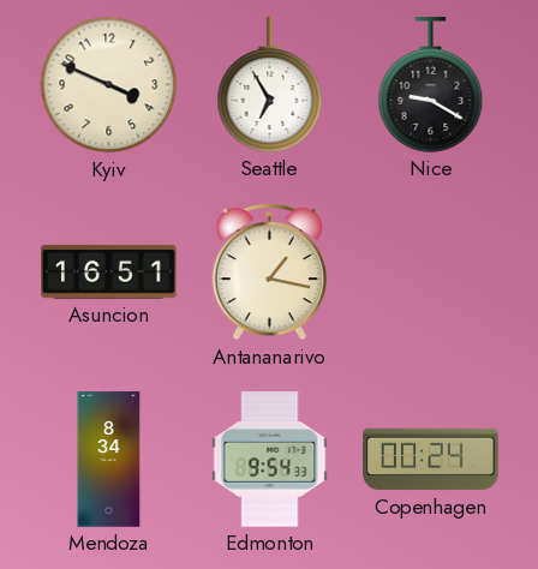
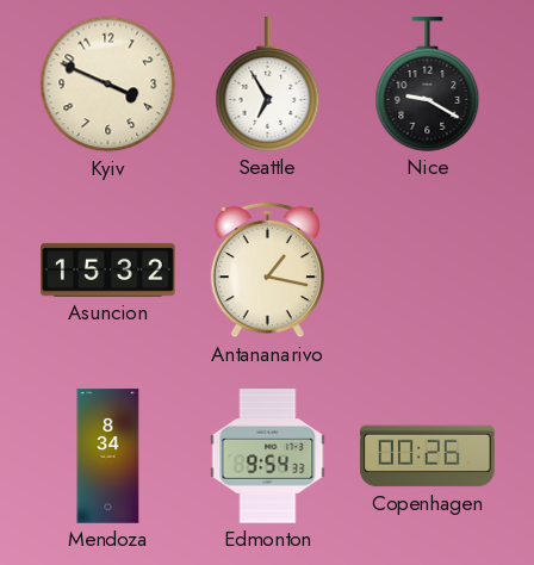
Asuncion: 16:51 -> 15:32
Copenhagen: 00:24 -> 00:26
